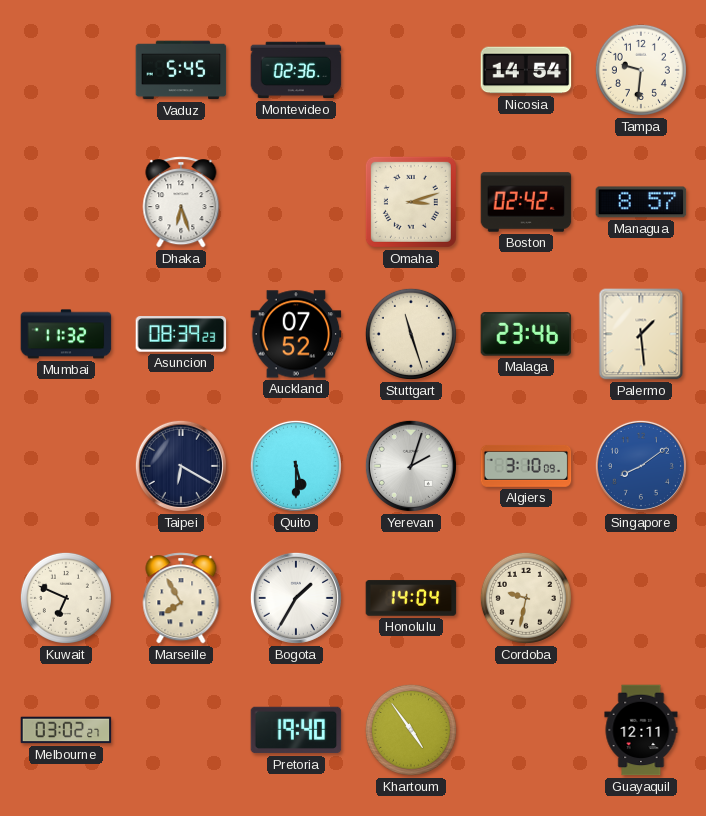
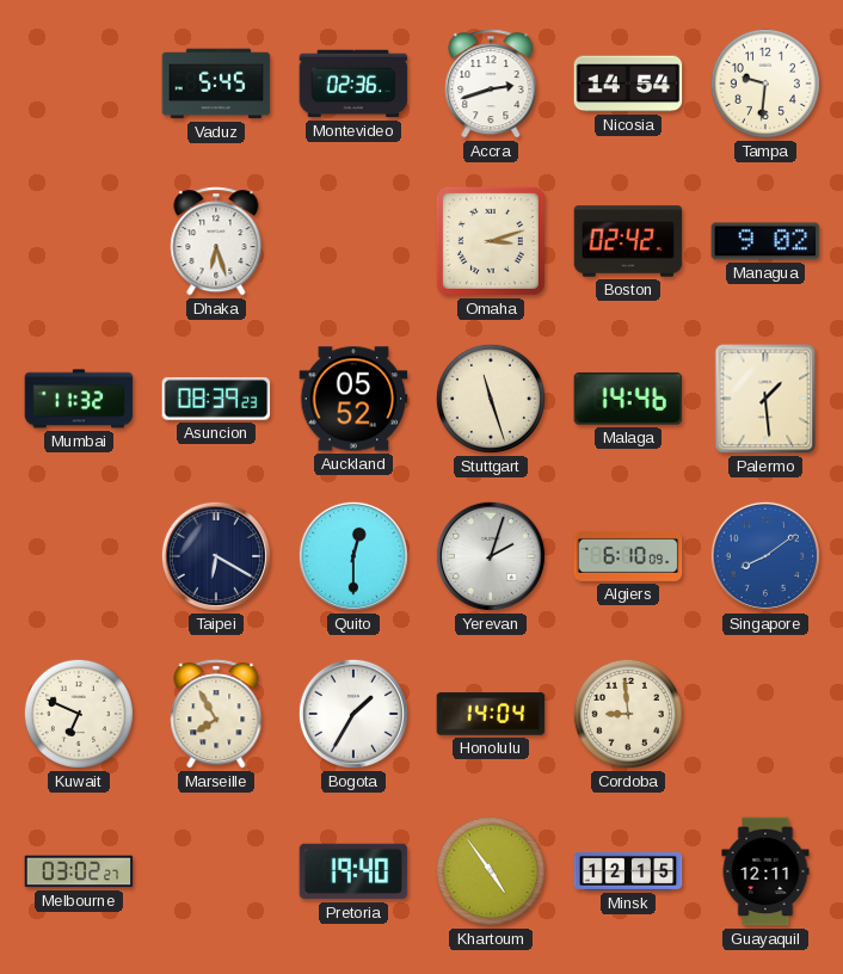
Accra: none -> 2:42
Managua: 8:57 -> 9:02
Auckland: 07:52 -> 05:52
Malaga: 23:46 -> 14:46
Quito: 5:30 -> 12:30
Algiers: 3:10 -> 6:10
Cordoba: 9:32 -> 8:59
Minsk: none -> 12:15
